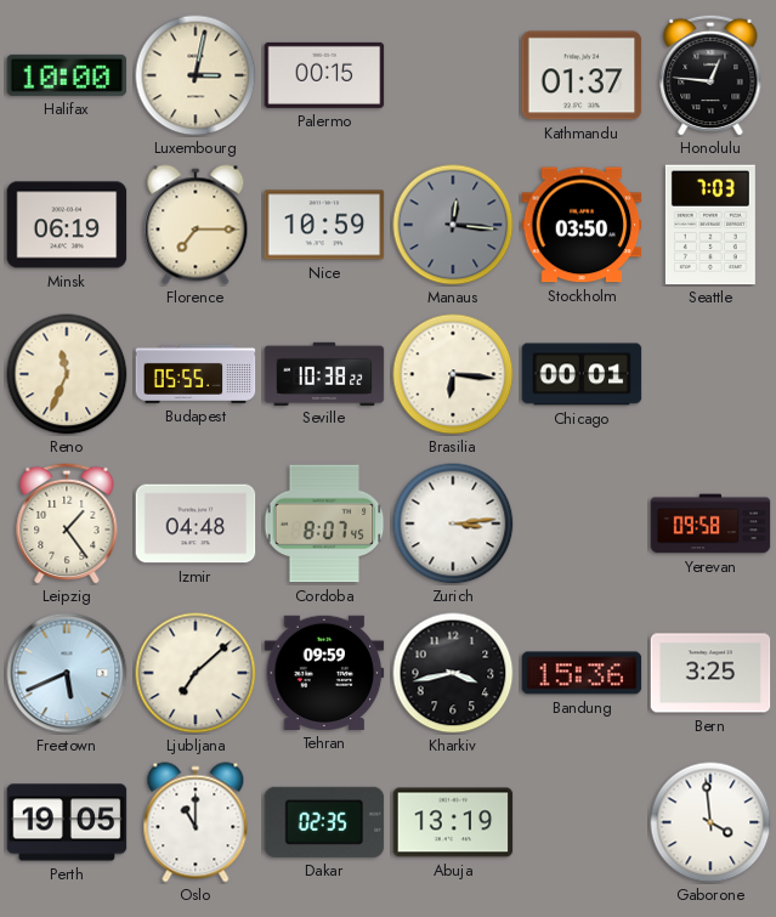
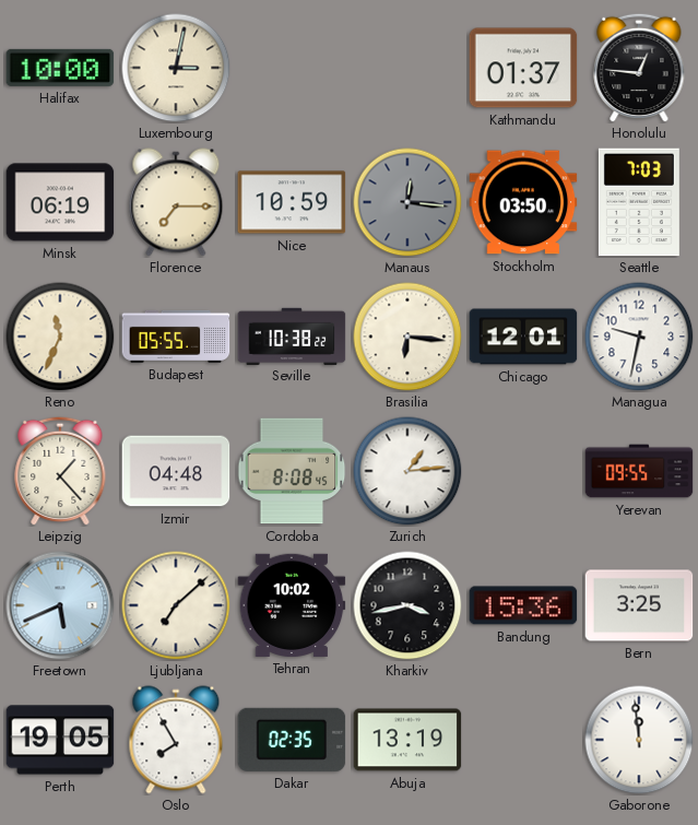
Palermo: 00:15 -> none
Chicago: 00:01 -> 12:01
Managua: none -> 9:32
Leipzig: 1:24 -> 1:23
Cordoba: 8:07 -> 8:08
Zurich: 3:14 -> 1:14
Yerevan: 09:58 -> 09:55
Tehran: 09:59 -> 10:02
Oslo: 11:00 -> 7:55
Gaborone: 3:59 -> 11:59
